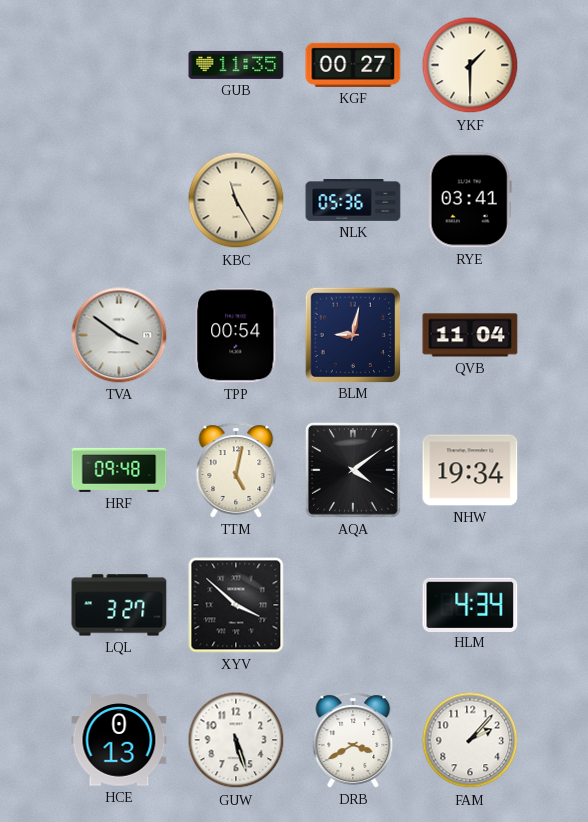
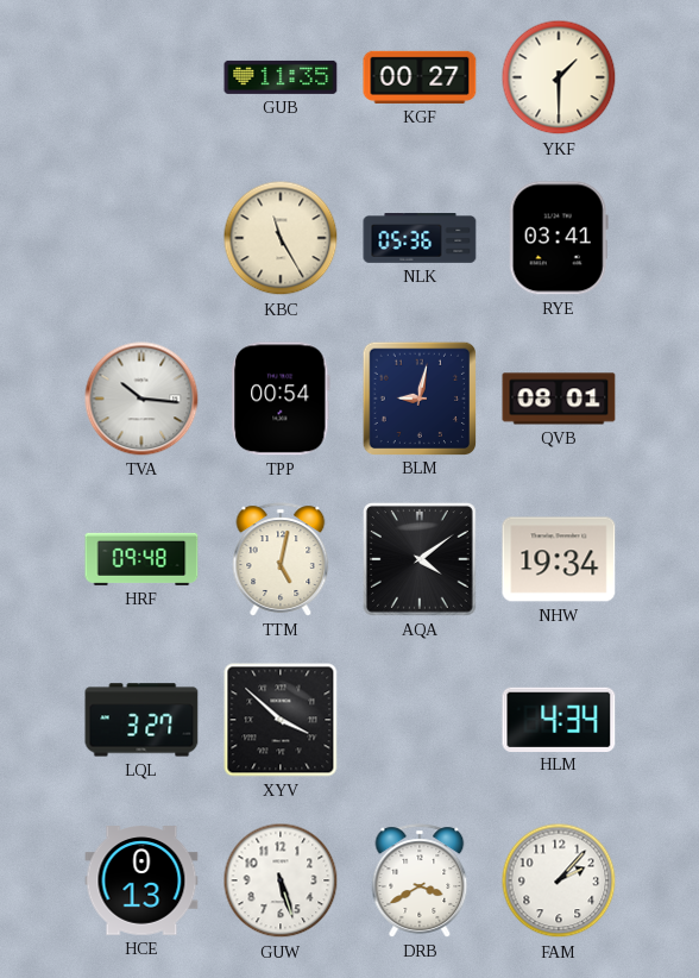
TVA: 3:51 -> 10:16
QVB: 11:04 -> 08:01
